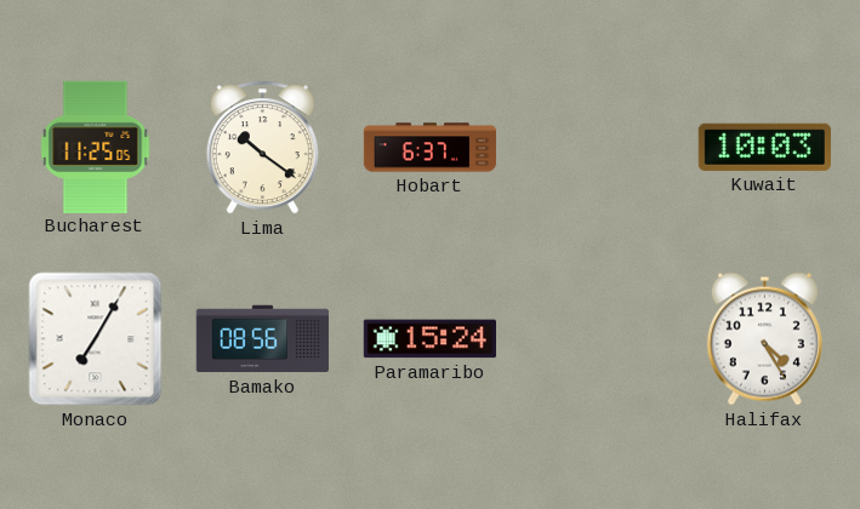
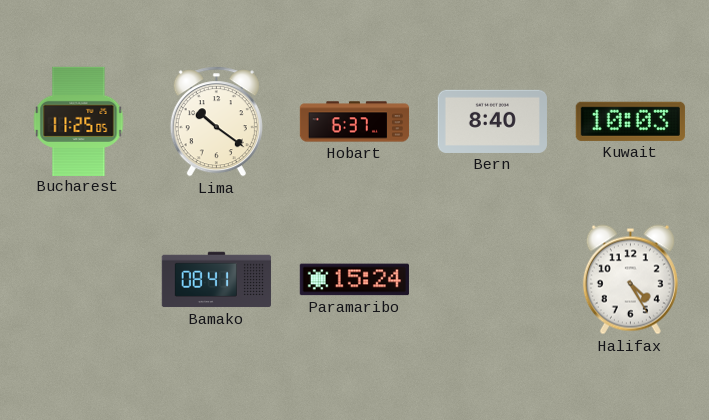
Bern: none -> 8:40
Monaco: 7:05 -> none
Bamako: 08:56 -> 08:41
